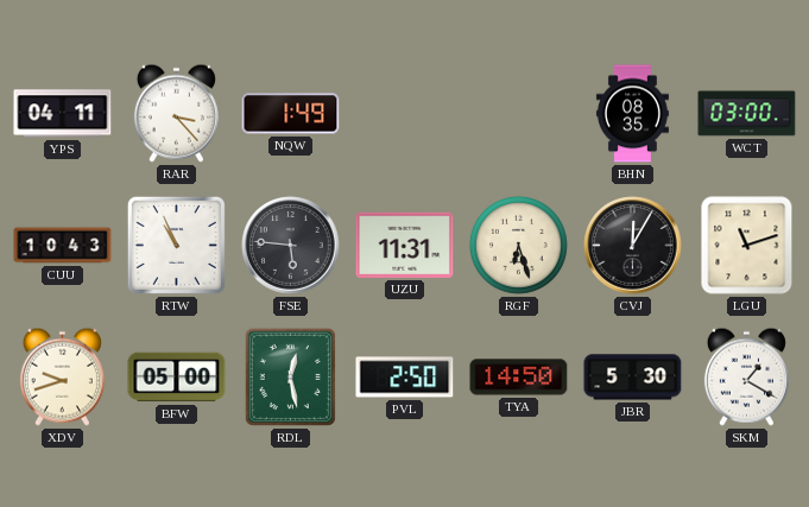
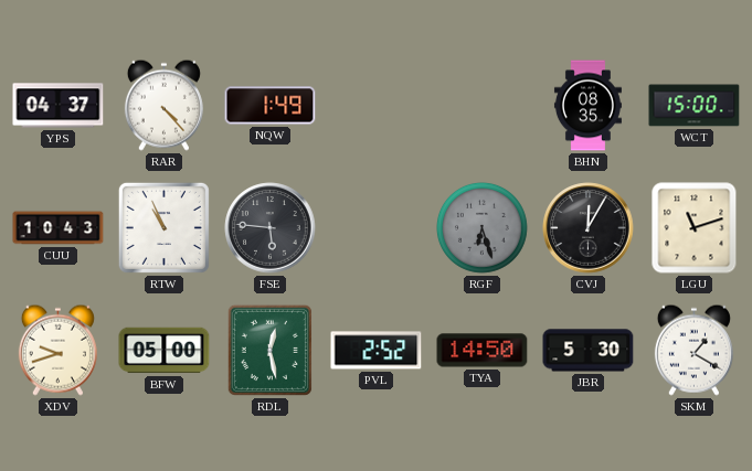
YPS: 04:11 -> 04:37
RAR: 3:23 -> 4:23
WCT: 03:00 -> 15:00
UZU: 11:31 -> none
RGF dial: cream -> grey
PVL: 2:50 -> 2:52
